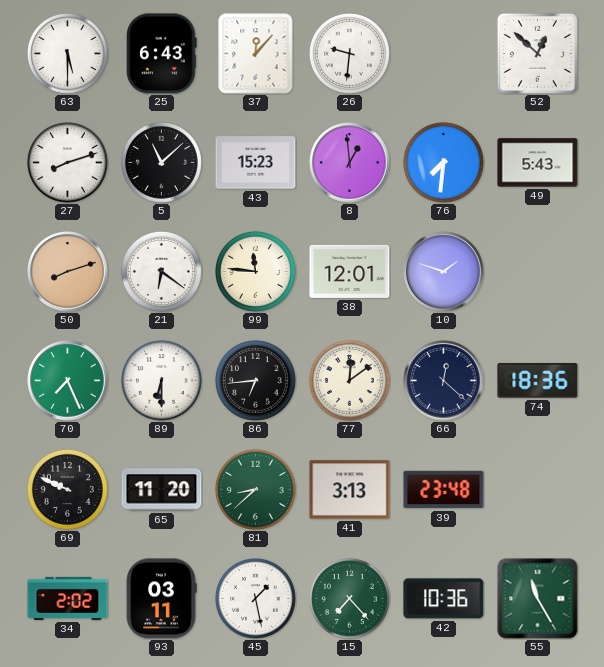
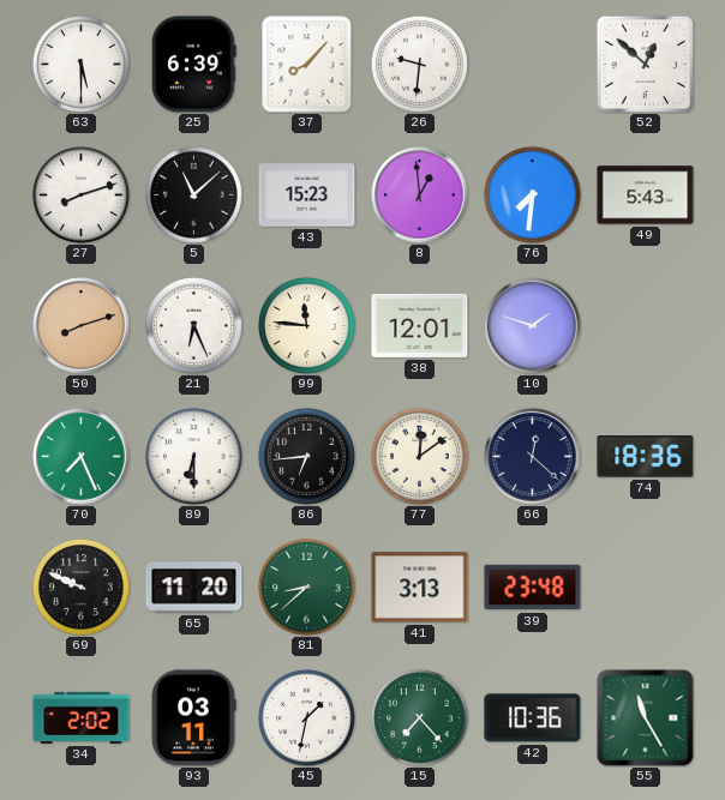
25: 6:43 -> 6:39
37: 12:07 -> 8:07
21: 6:21 -> 6:26
45: 1:28 -> 1:32
